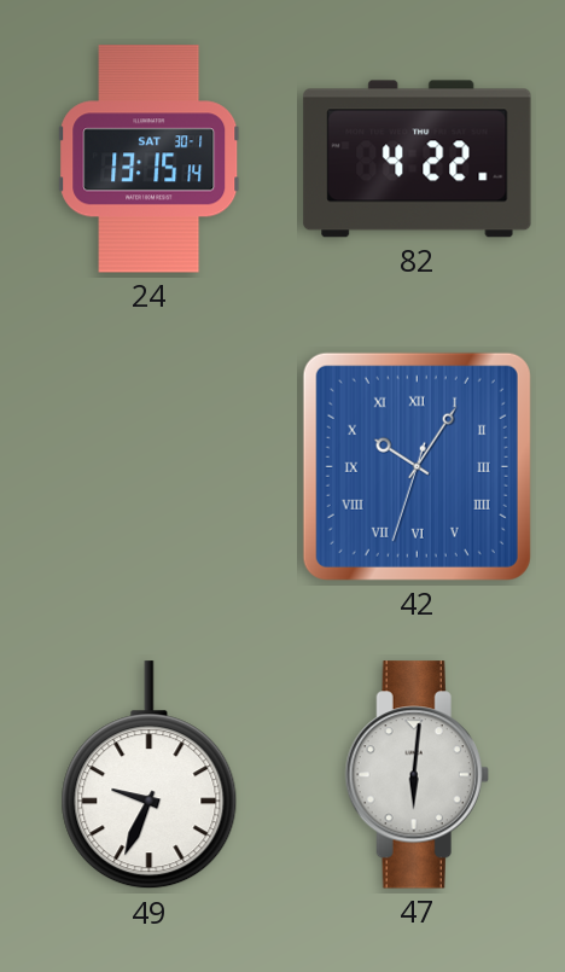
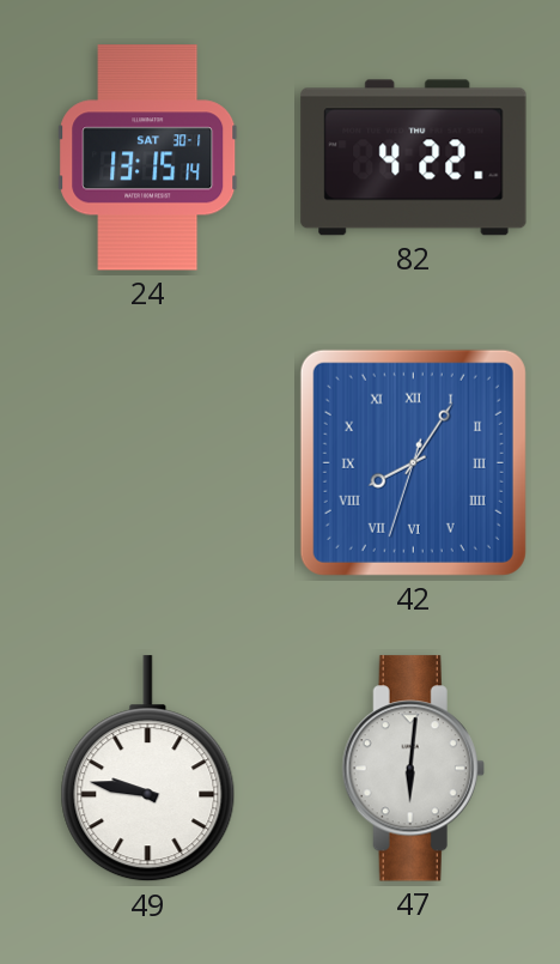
42: 10:05 -> 8:05
49: 9:34 -> 9:47
